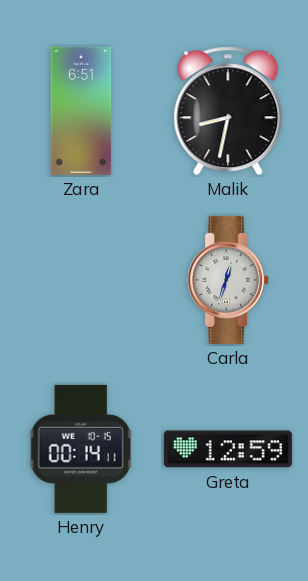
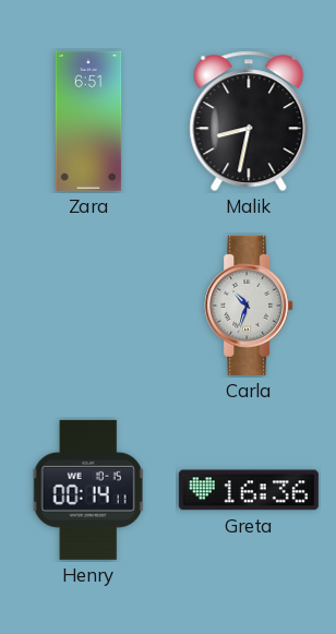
Carla: 12:33 -> 10:33
Greta: 12:59 -> 16:36
